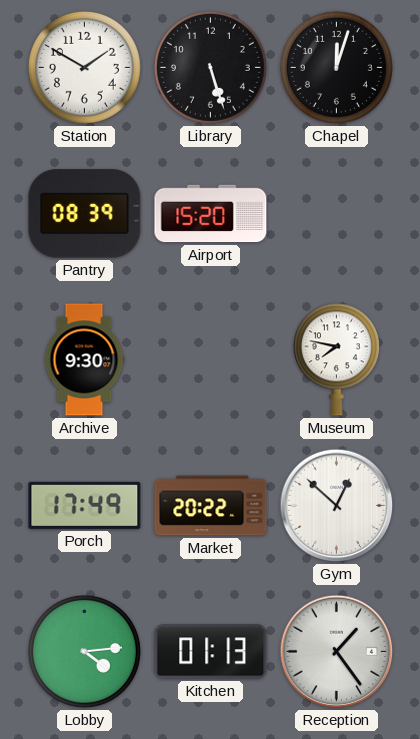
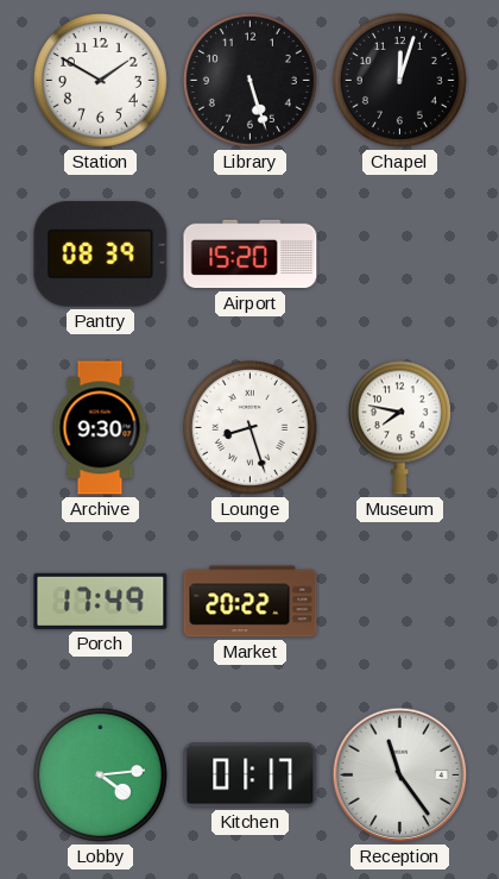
Lounge: none -> 8:27
Gym: 12:52 -> none
Kitchen: 01:13 -> 01:17
Reception: 1:24 -> 11:24
